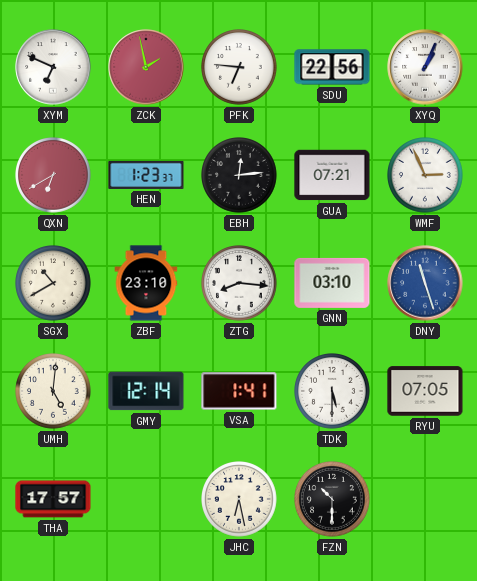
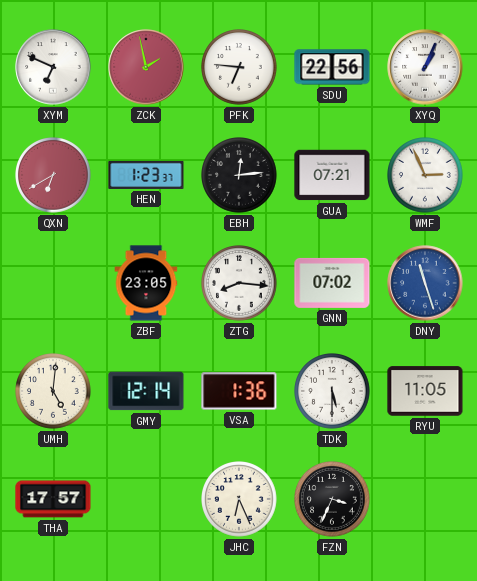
SGX: 10:40 -> none
ZBF: 23:10 -> 23:05
GNN: 03:10 -> 07:02
VSA: 1:41 -> 1:36
RYU: 07:05 -> 11:05
JHC: 6:28 -> 6:26
FZN: 10:30 -> 3:34
